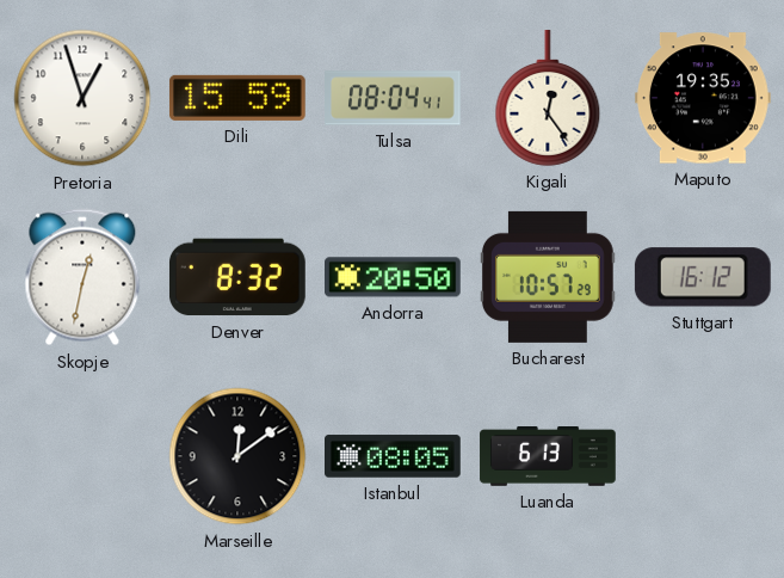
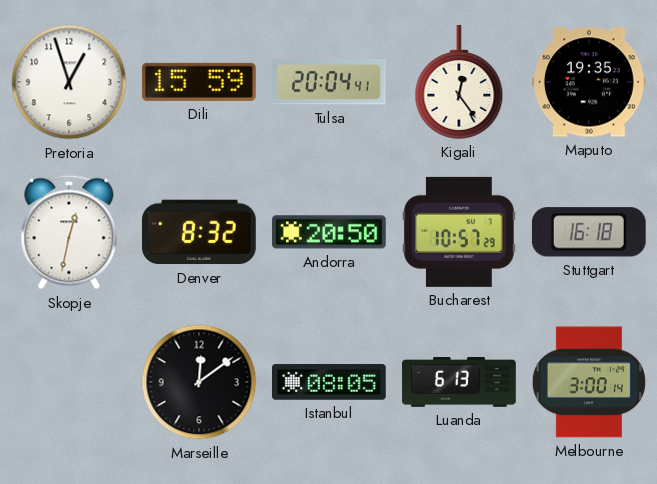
Tulsa: 08:04 -> 20:04
Stuttgart: 16:12 -> 16:18
Melbourne: none -> 3:00
